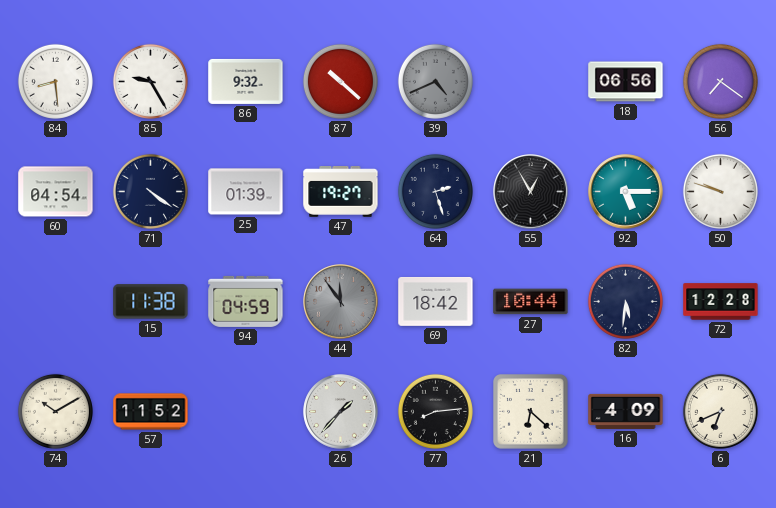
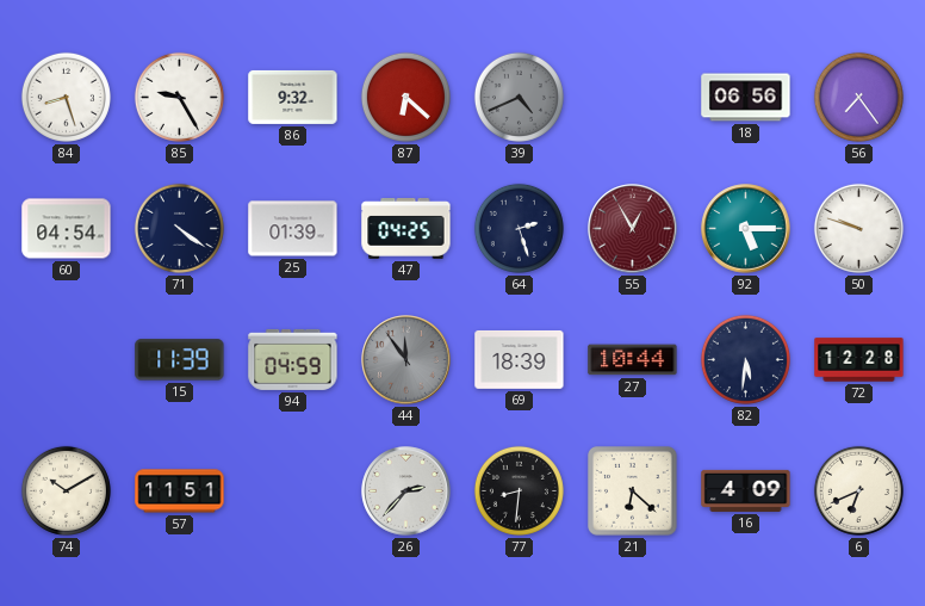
84: 8:29 -> 8:27
87: 10:22 -> 6:22
56: 7:21 -> 7:24
47: 19:27 -> 04:25
55 dial: black -> burgundy
15: 11:38 -> 11:39
69: 18:42 -> 18:39
57: 11:52 -> 11:51
26: 1:37 -> 2:37
77: 8:14 -> 8:31
